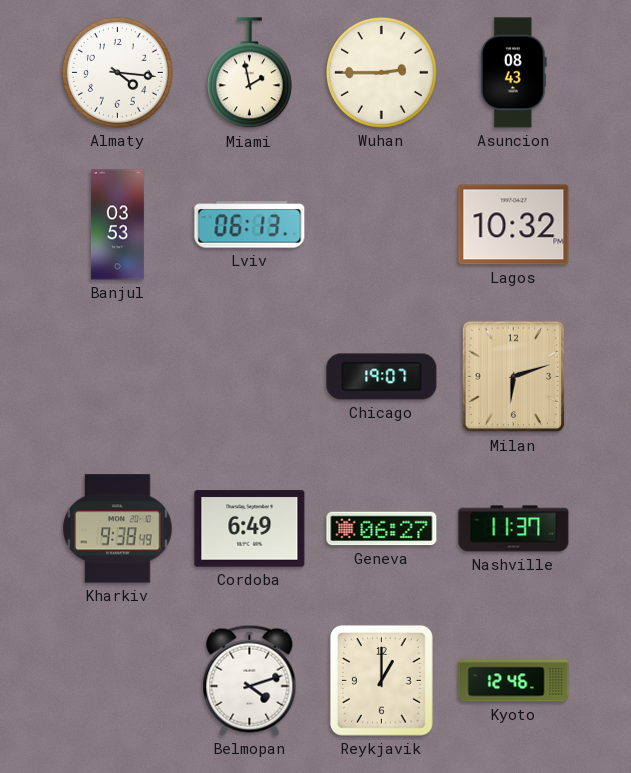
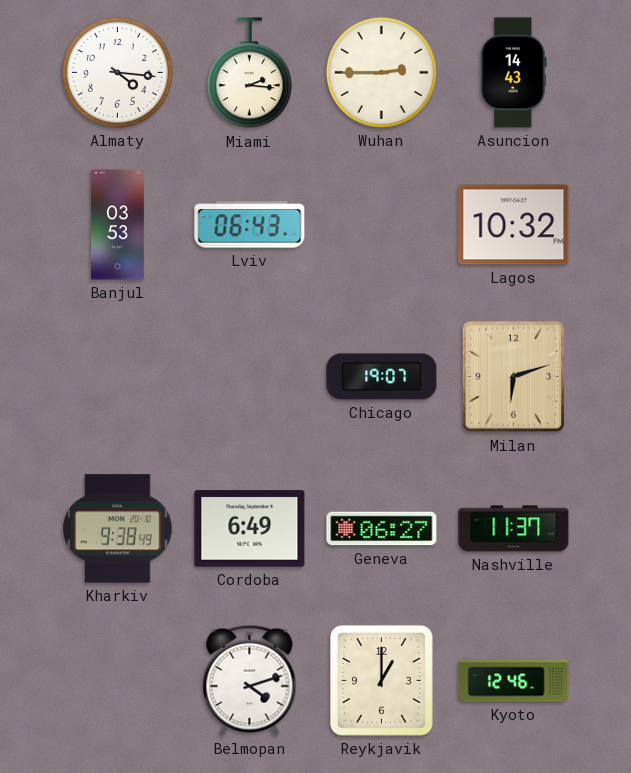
Miami: 1:58 -> 2:16
Asuncion: 08:43 -> 14:43
Lviv: 06:13 -> 06:43
